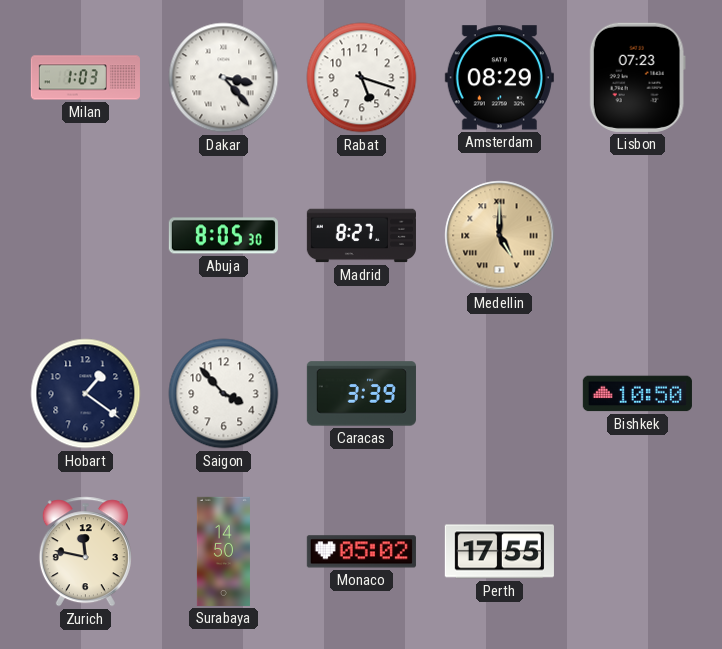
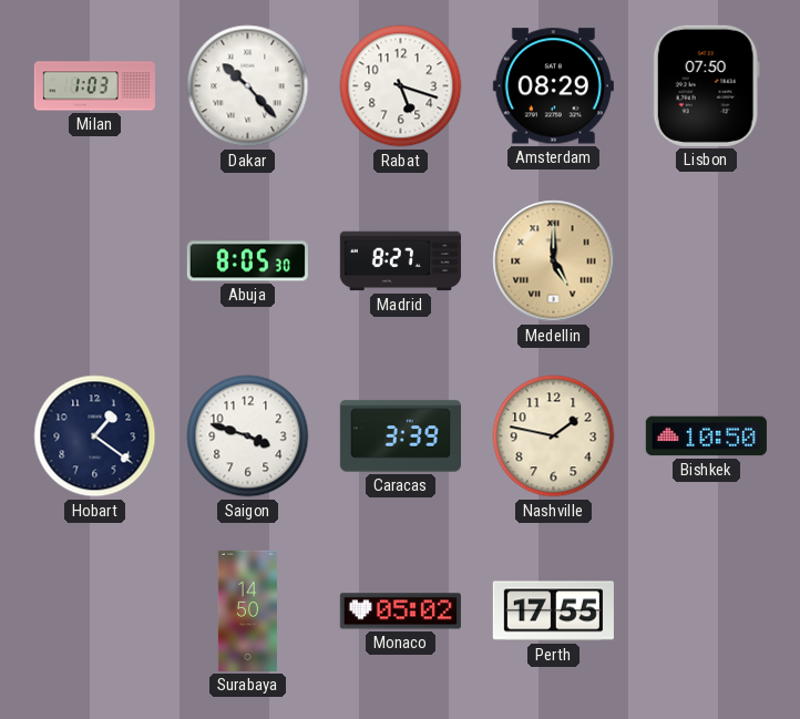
Dakar: 3:23 -> 10:23
Lisbon: 07:23 -> 07:50
Saigon: 3:53 -> 3:48
Nashville: none -> 1:47
Zurich: 11:47 -> none
